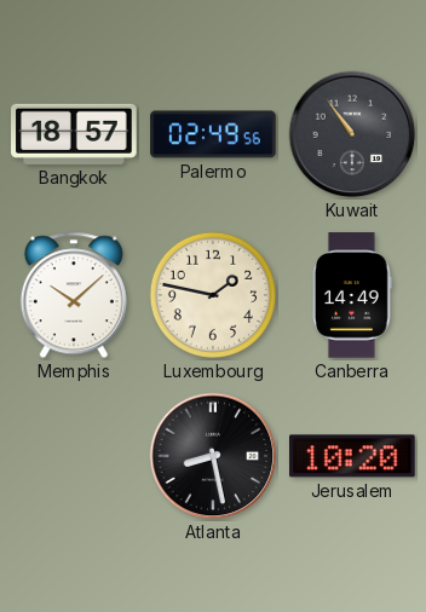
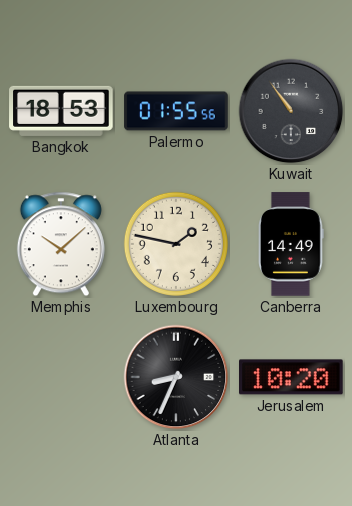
Bangkok: 18:57 -> 18:53
Palermo: 02:49 -> 01:55
Atlanta: 8:28 -> 8:34
